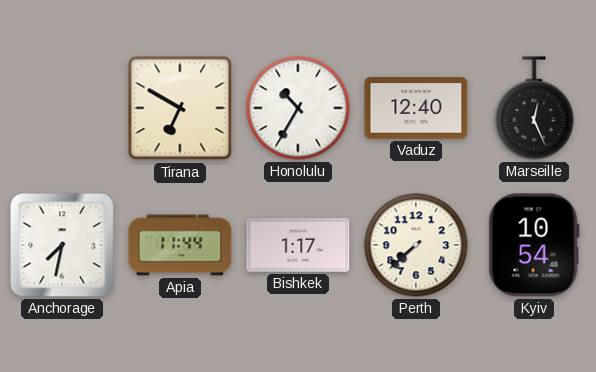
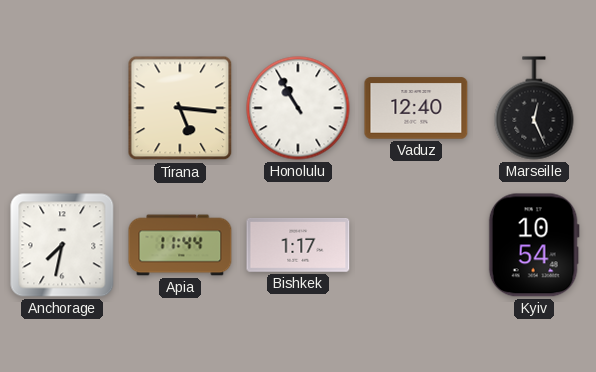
Tirana: 6:50 -> 5:16
Honolulu: 10:35 -> 10:55
Perth: 7:38 -> none
